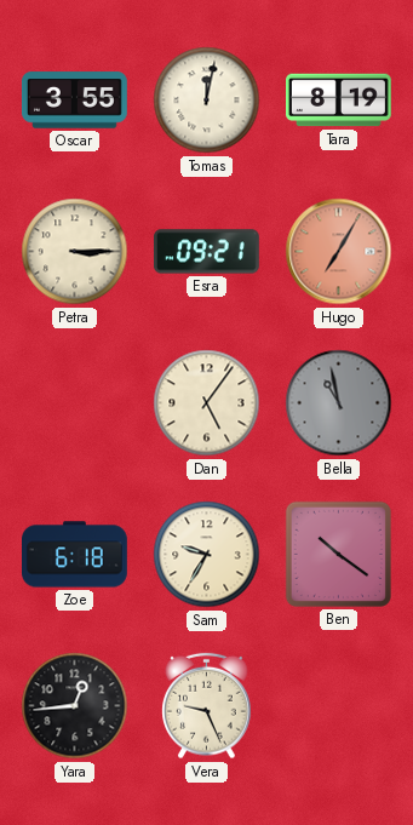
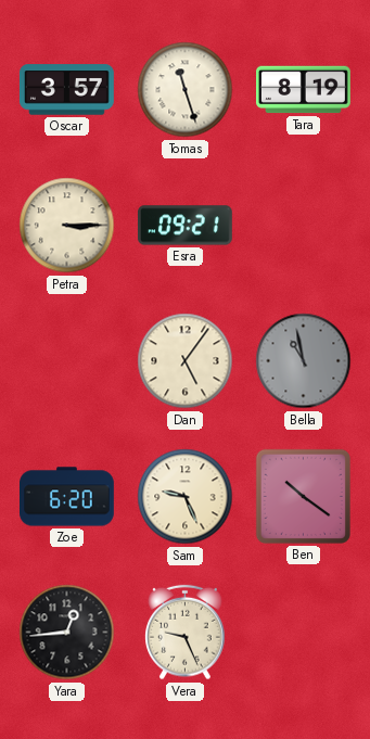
Oscar: 3:55 -> 3:57
Tomas: 12:02 -> 11:27
Hugo: 7:05 -> none
Zoe: 6:18 -> 6:20
Sam: 9:35 -> 9:26
